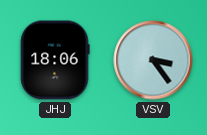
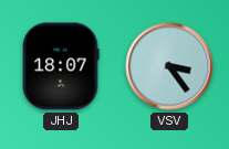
JHJ: 18:06 -> 18:07
